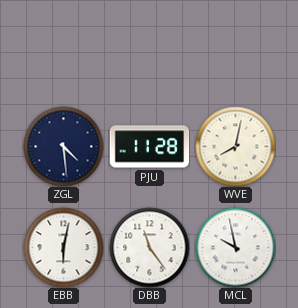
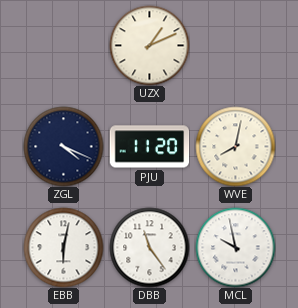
UZX: none -> 1:11
ZGL: 4:29 -> 4:19
PJU: 11:28 -> 11:20
